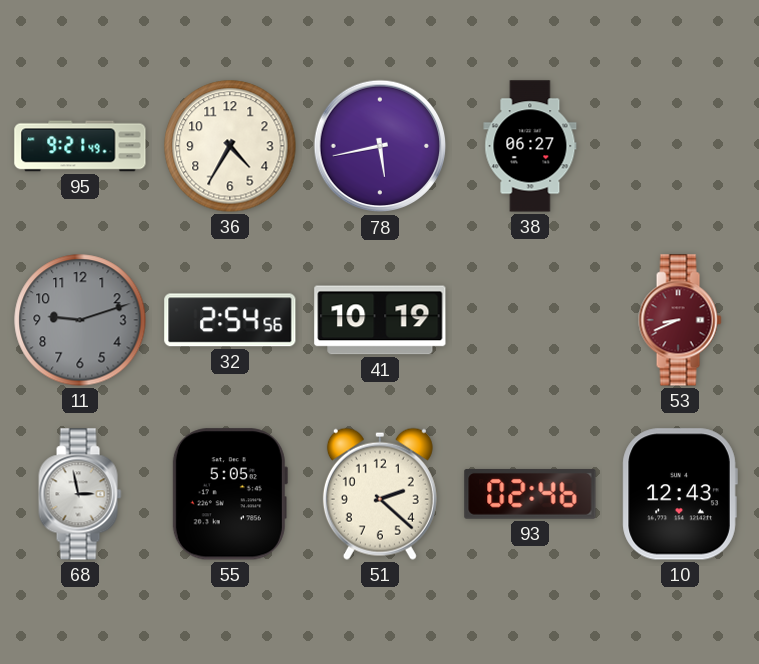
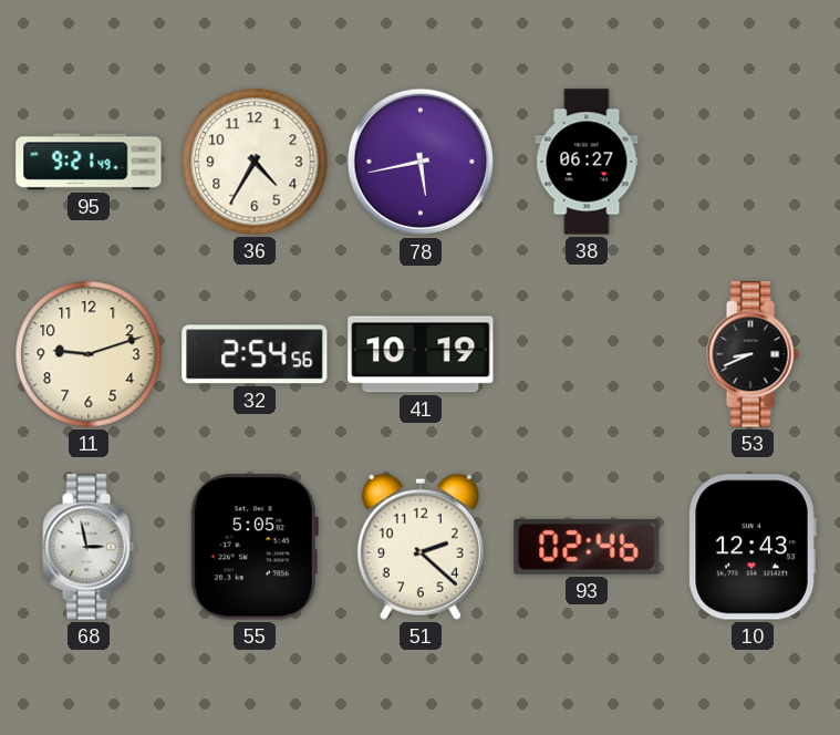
11 dial: grey -> cream
53 dial: burgundy -> black
